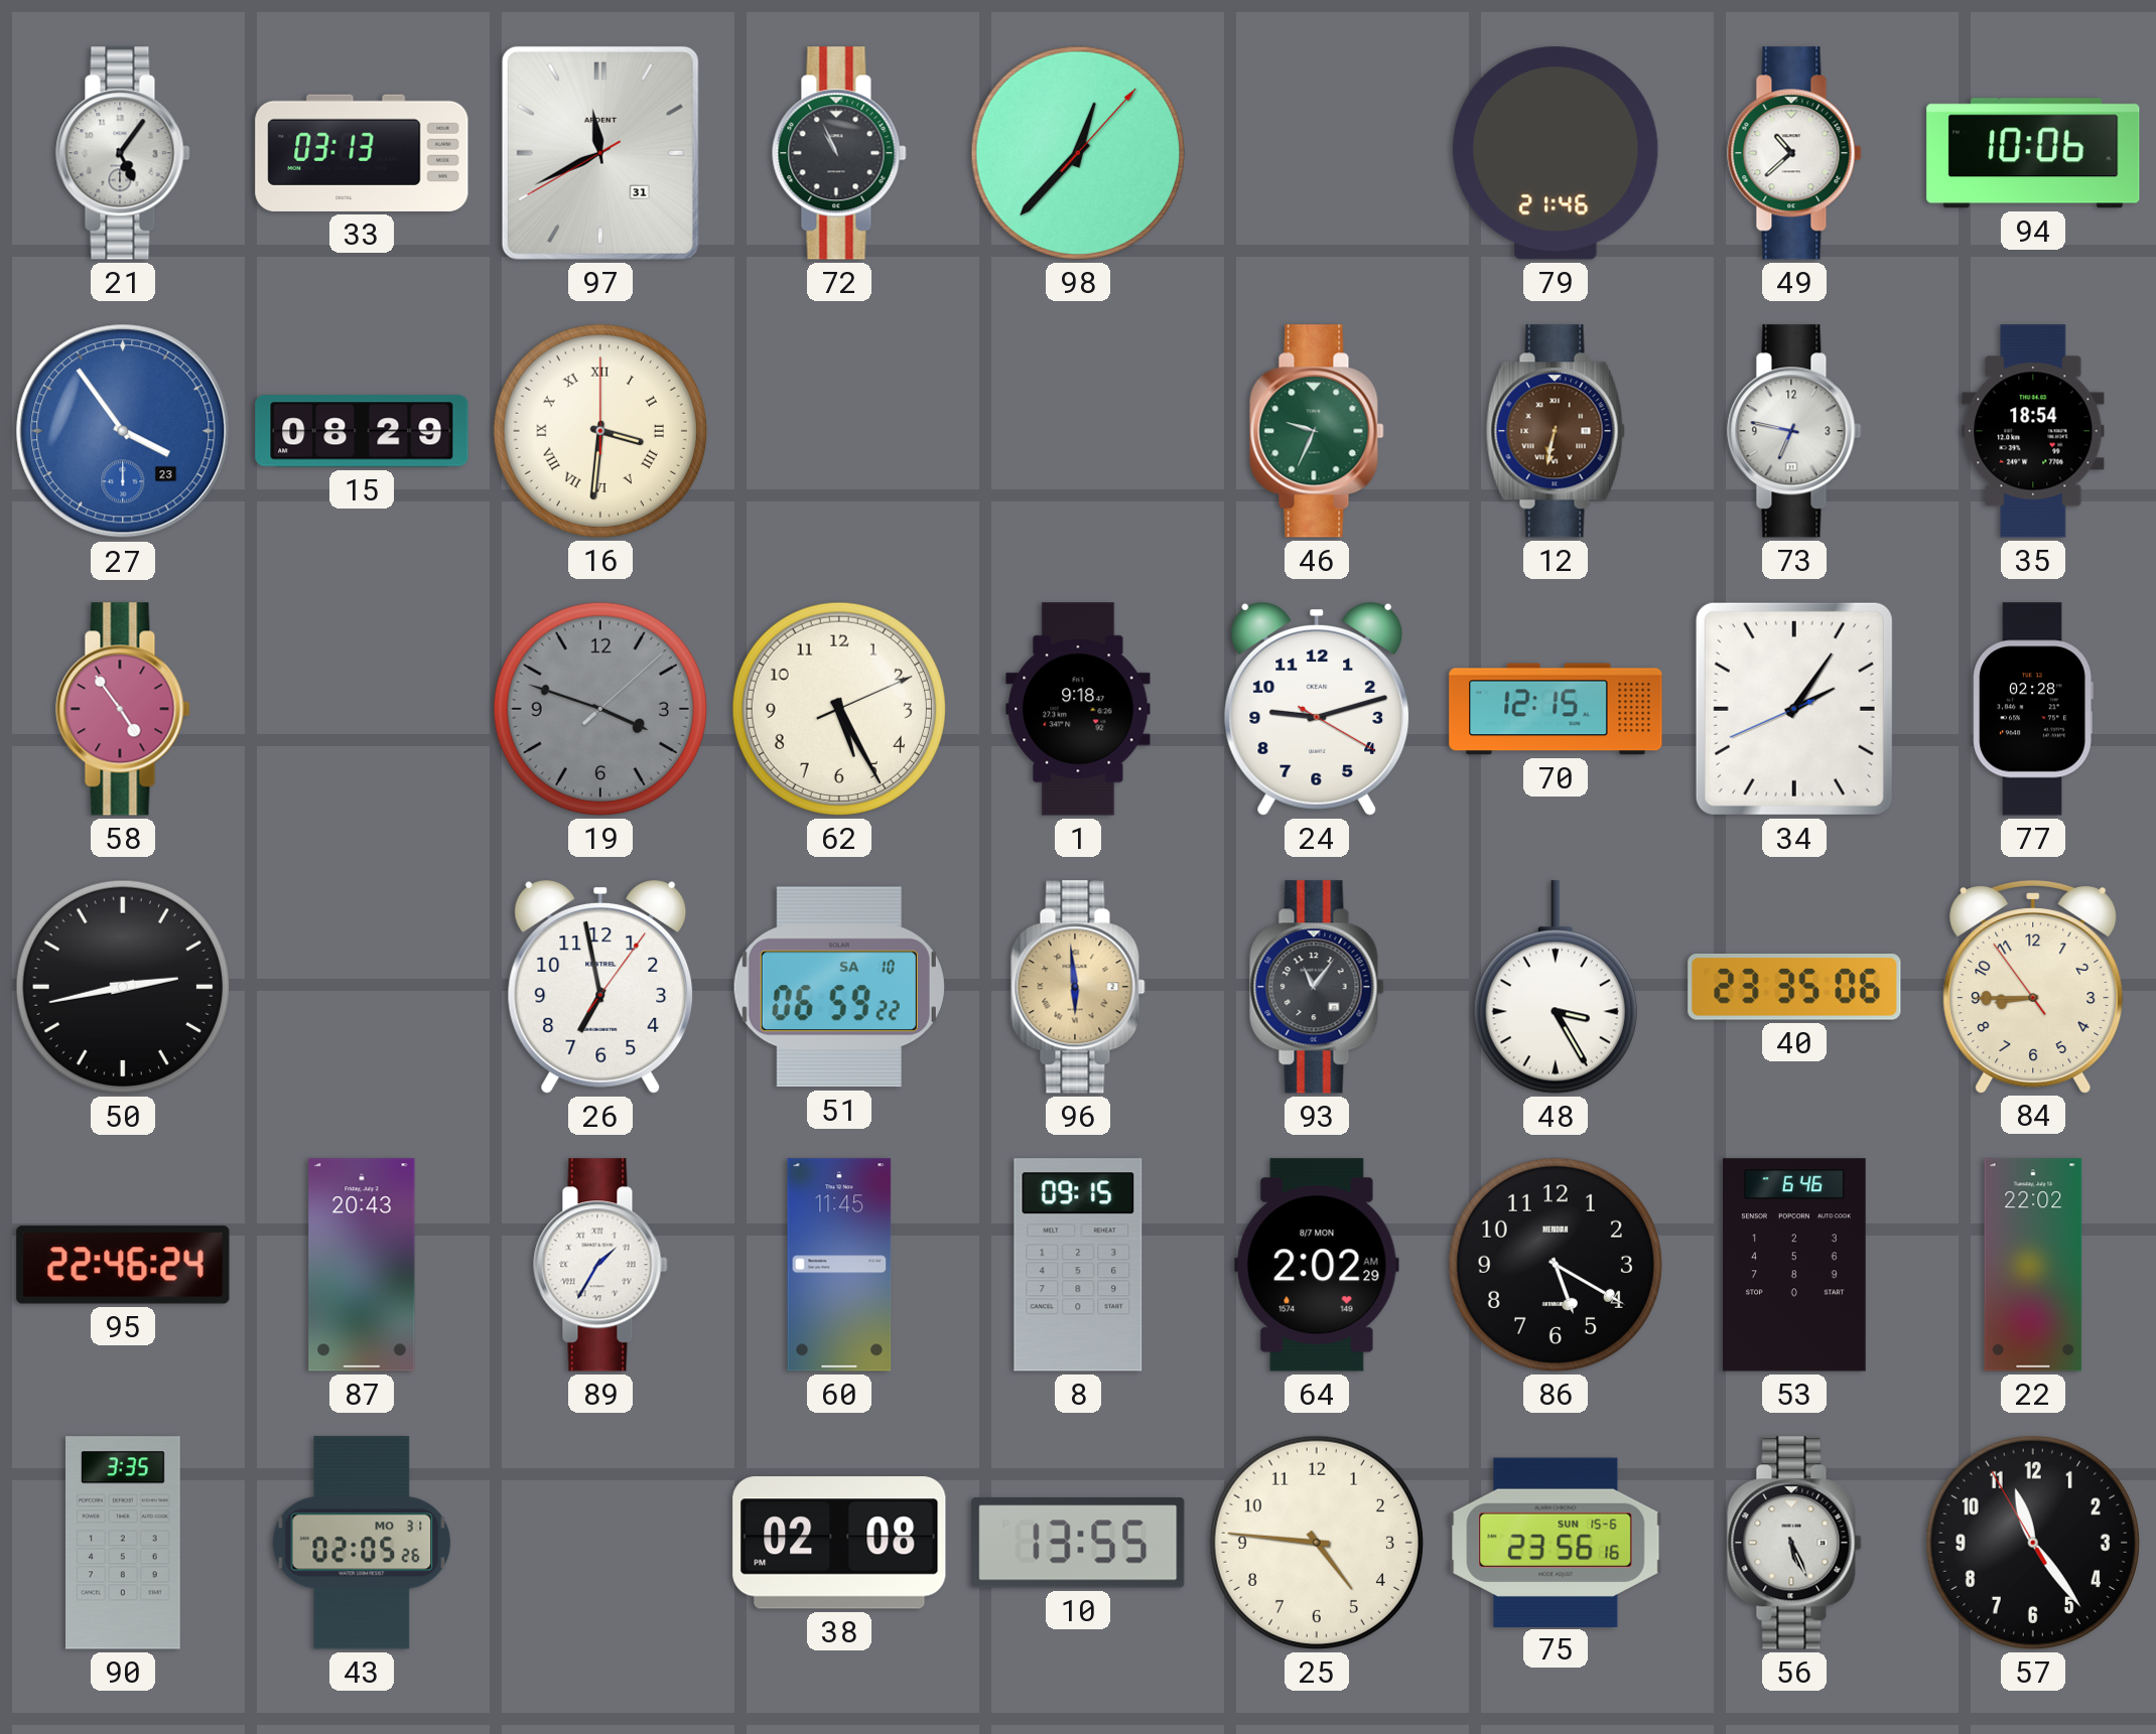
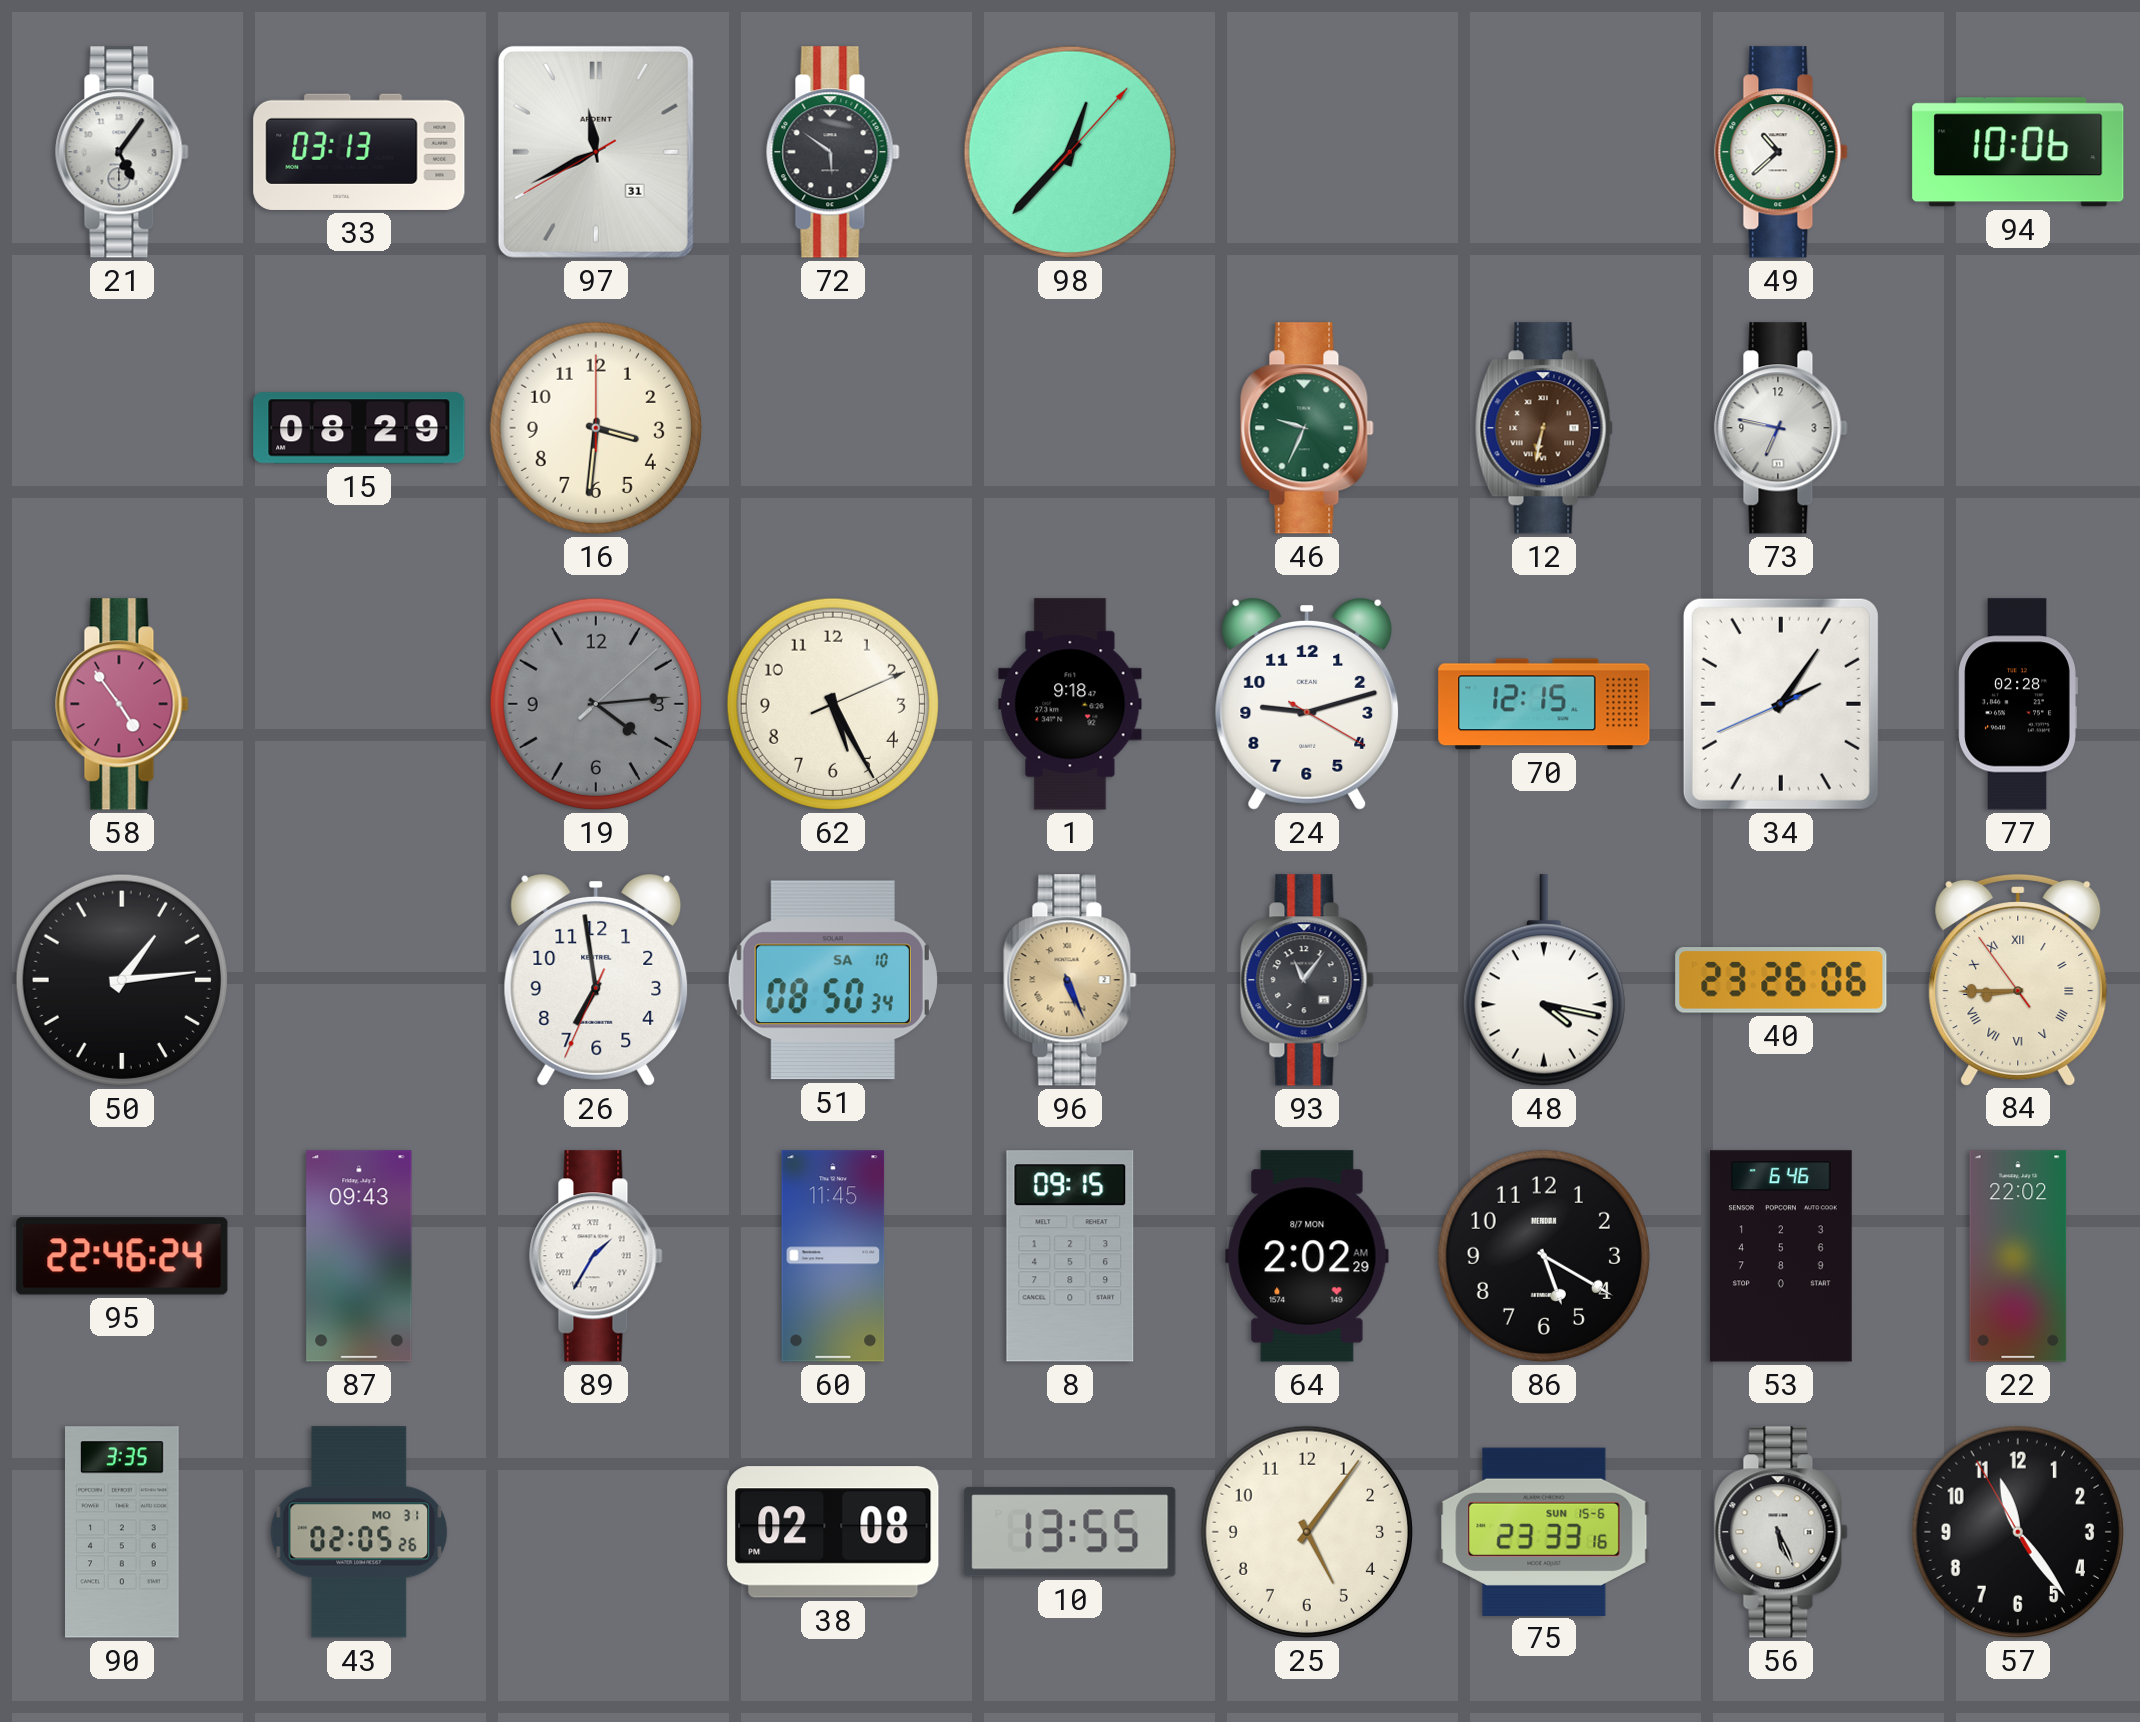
72: 10:56 -> 5:51
79: 21:46 -> none
27: 3:54 -> none
16 numerals: Roman -> Arabic
35: 18:54 -> none
19: 3:48 -> 4:14
50: 2:43 -> 1:14
26: 6:58:06 -> 6:58:34
51: 06:59 -> 08:50
96: 5:59 -> 5:26
48: 3:25 -> 4:17
40: 23:35 -> 23:26
84 numerals: Arabic -> Roman
87: 20:43 -> 09:43
25: 4:46 -> 5:06
75: 23:56 -> 23:33
